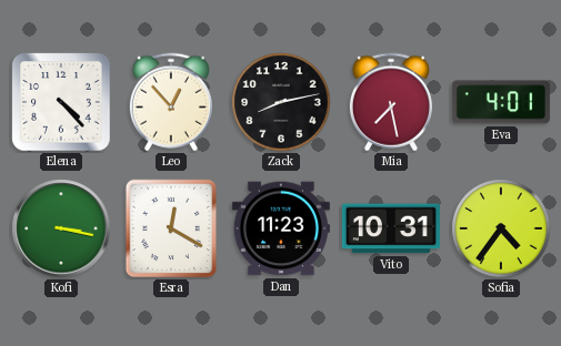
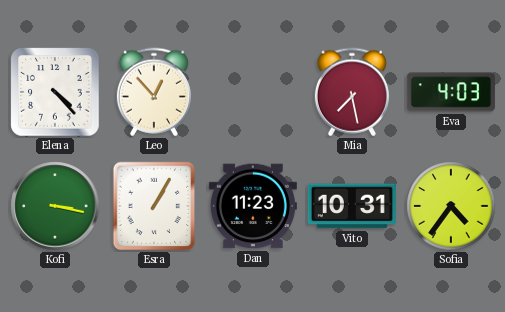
Zack: 8:13 -> none
Eva: 4:01 -> 4:03
Esra: 12:20 -> 1:05
